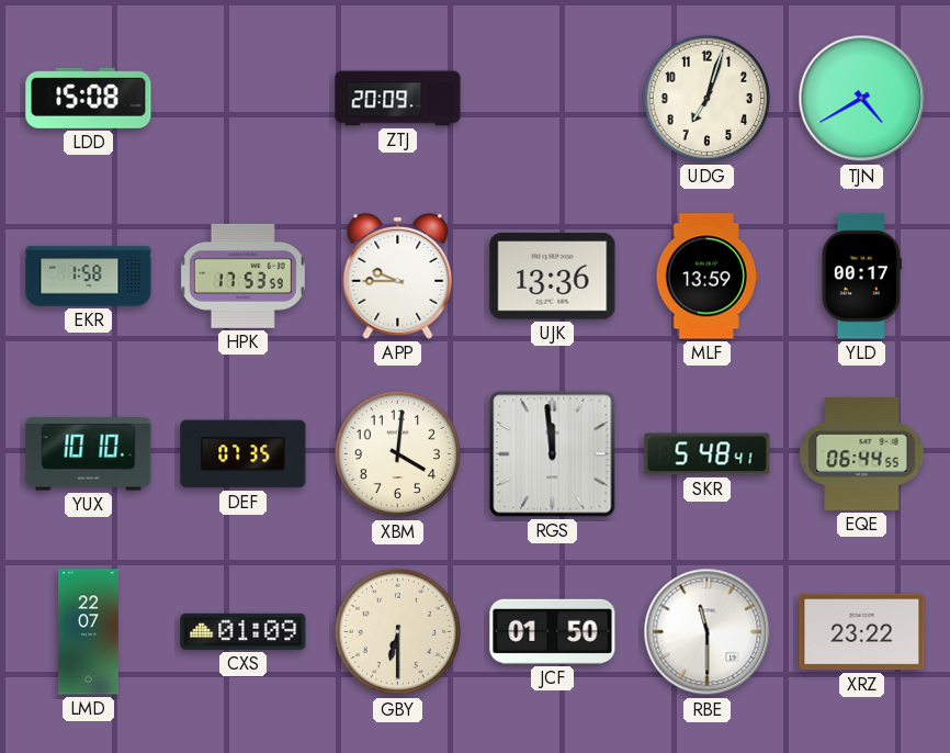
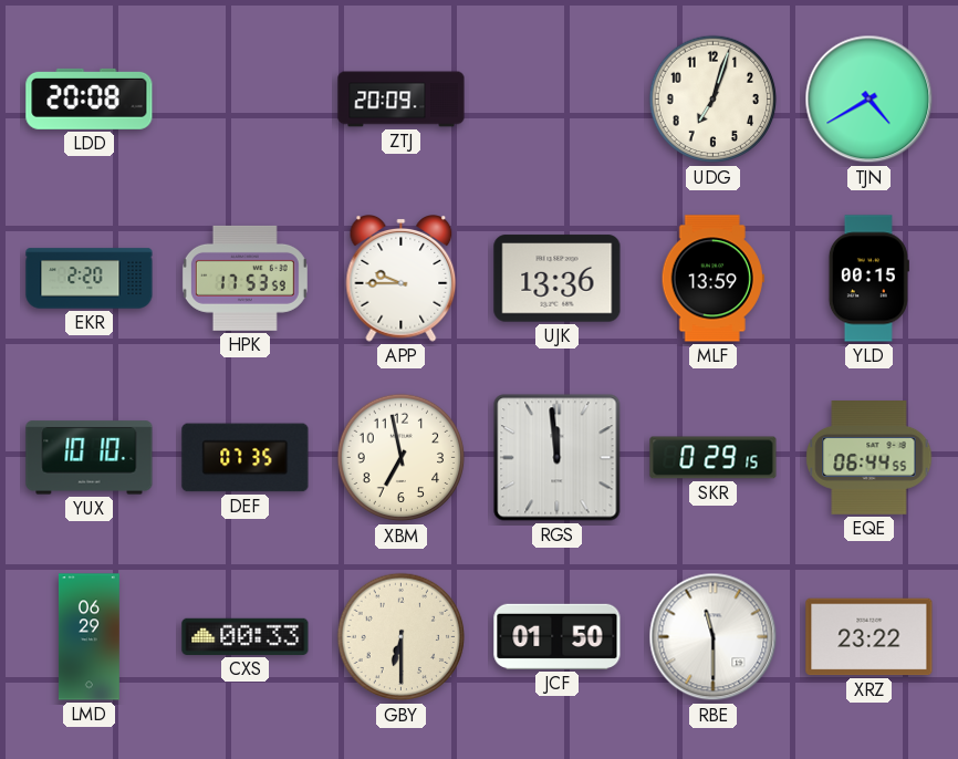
LDD: 15:08 -> 20:08
EKR: 1:58 -> 2:20
YLD: 00:17 -> 00:15
XBM: 4:01 -> 6:58
SKR: 5:48 -> 0:29
LMD: 22:07 -> 06:29
CXS: 01:09 -> 00:33
